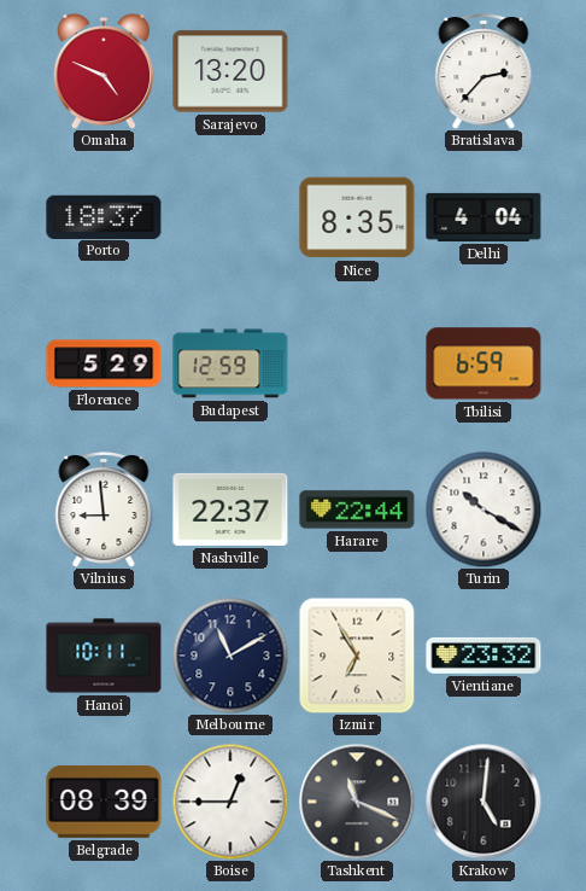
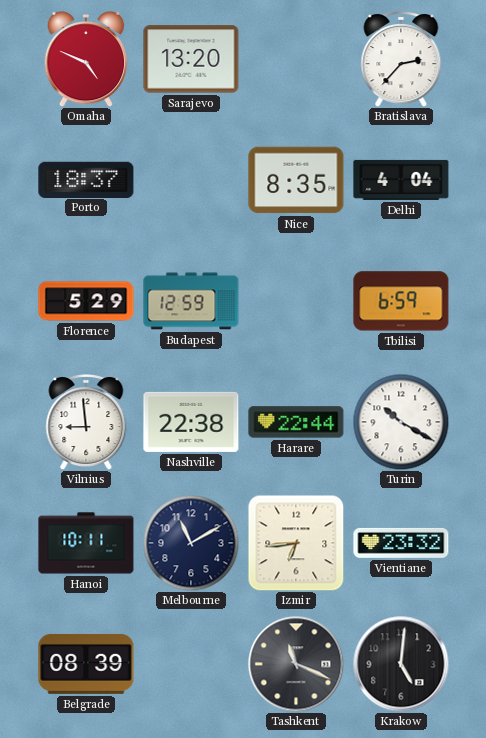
Nashville: 22:37 -> 22:38
Izmir: 6:55 -> 6:44
Boise: 12:45 -> none
